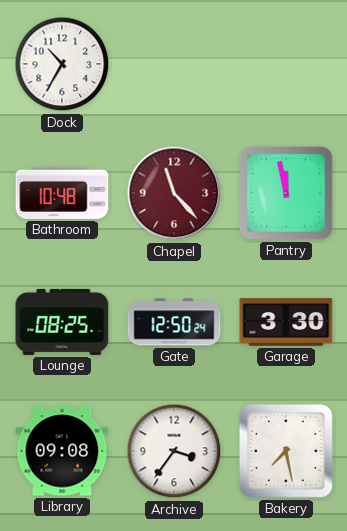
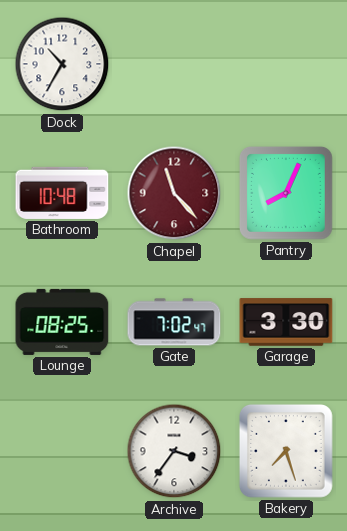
Pantry: 11:58 -> 8:04
Gate: 12:50 -> 7:02
Library: 09:08 -> none
Bakery: 7:28 -> 7:27
